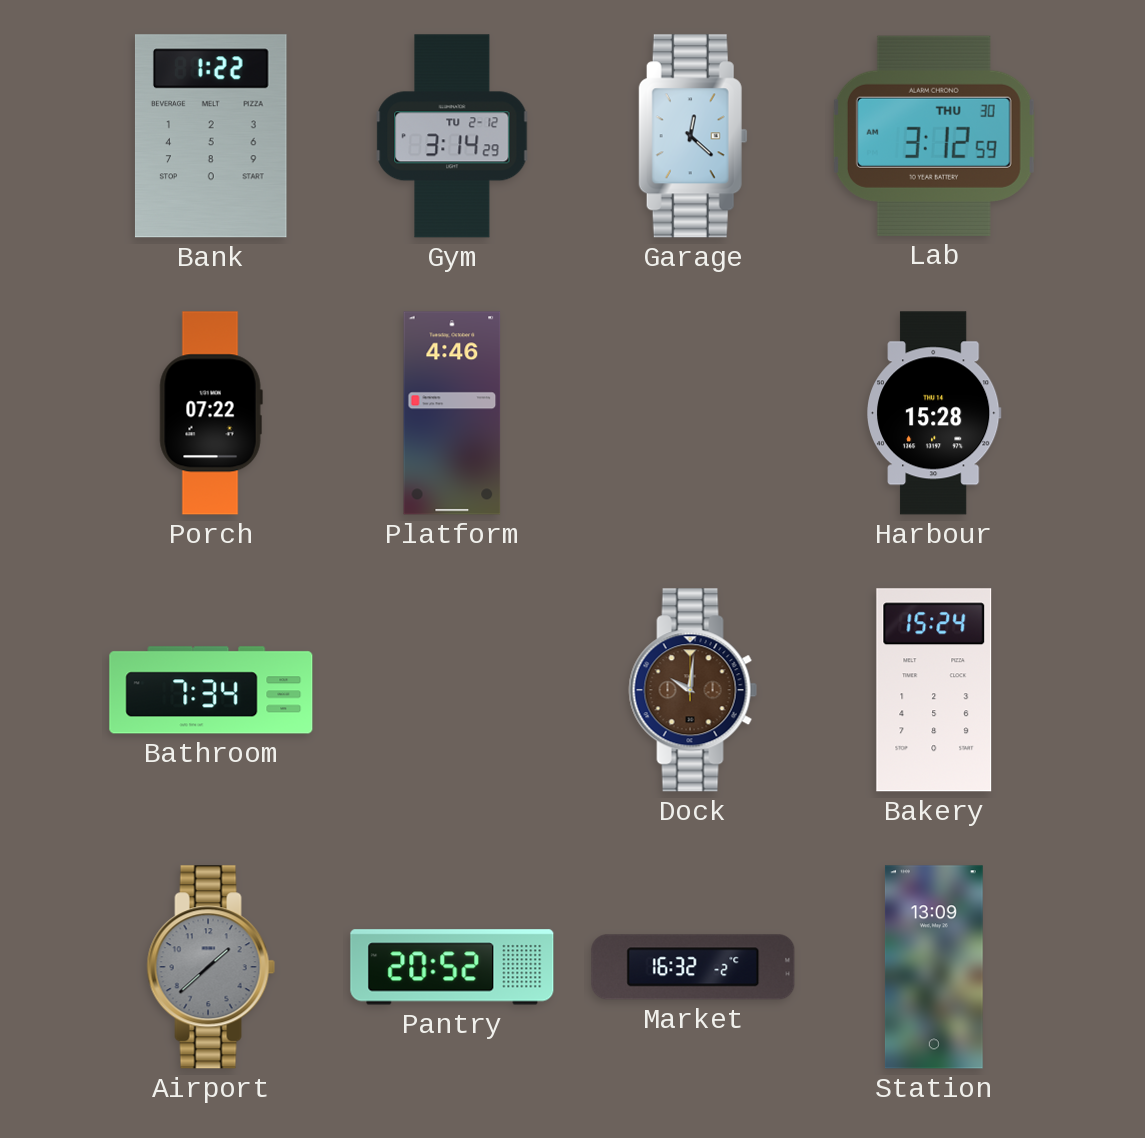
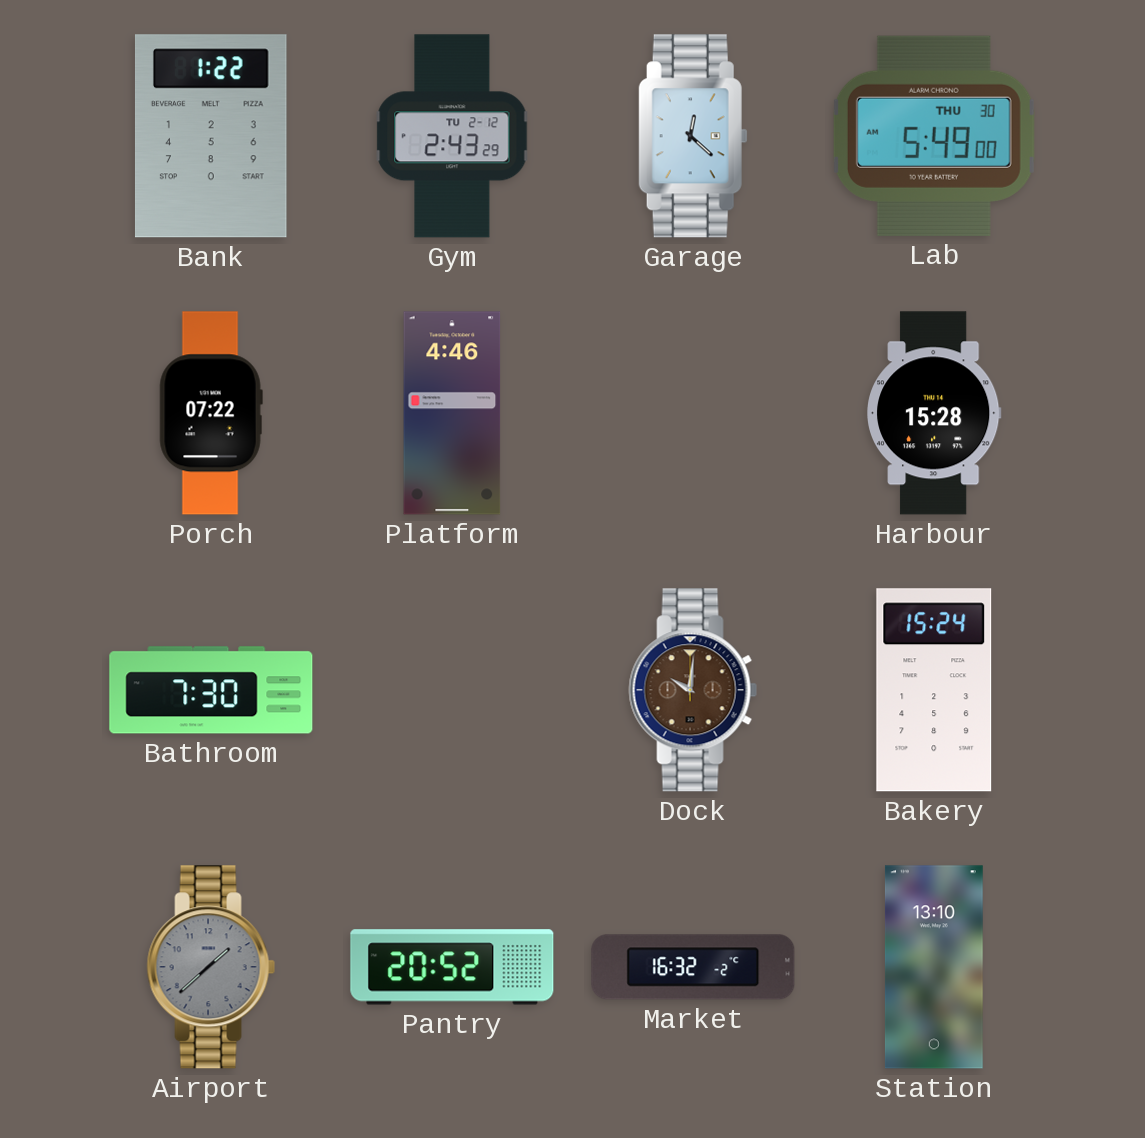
Gym: 3:14 -> 2:43
Lab: 3:12 -> 5:49
Bathroom: 7:34 -> 7:30
Station: 13:09 -> 13:10
